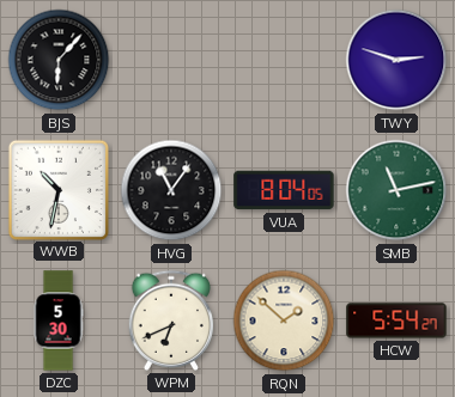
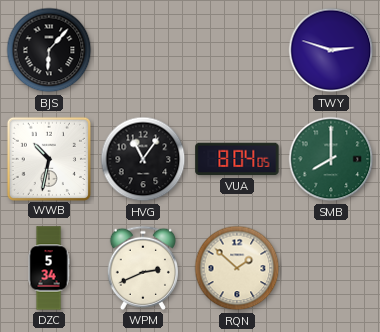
SMB: 11:13 -> 8:00
DZC: 5:30 -> 5:34
WPM: 6:41 -> 2:41
HCW: 5:54 -> none
